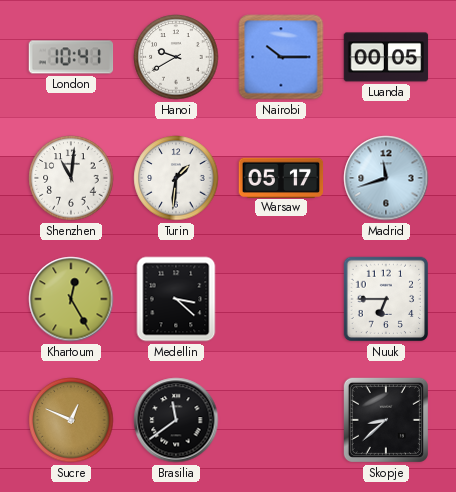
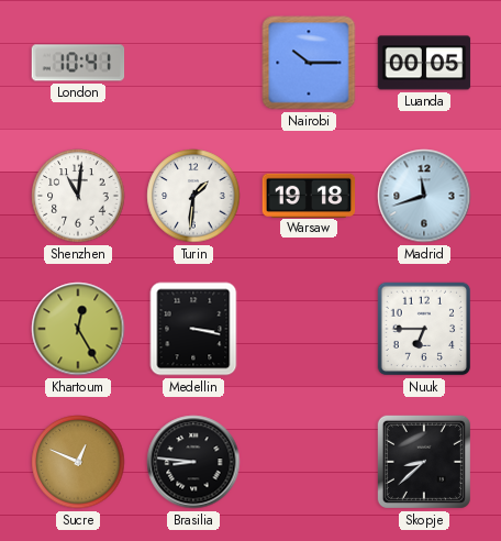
Hanoi: 9:40 -> none
Warsaw: 05:17 -> 19:18
Medellin: 3:22 -> 3:17
Brasilia: 11:39 -> 8:46
